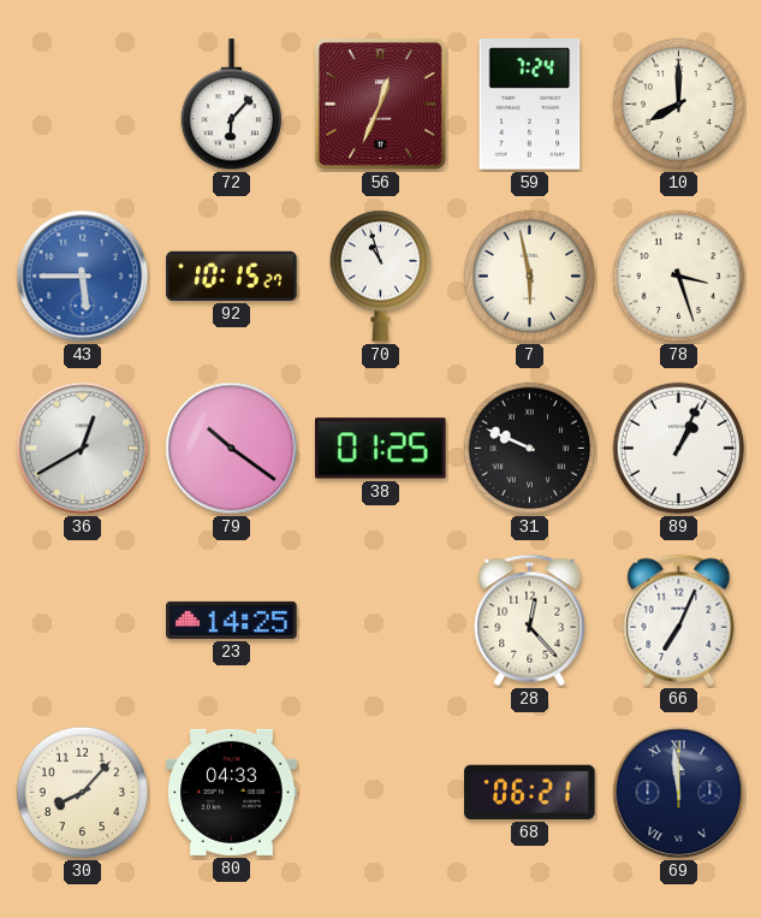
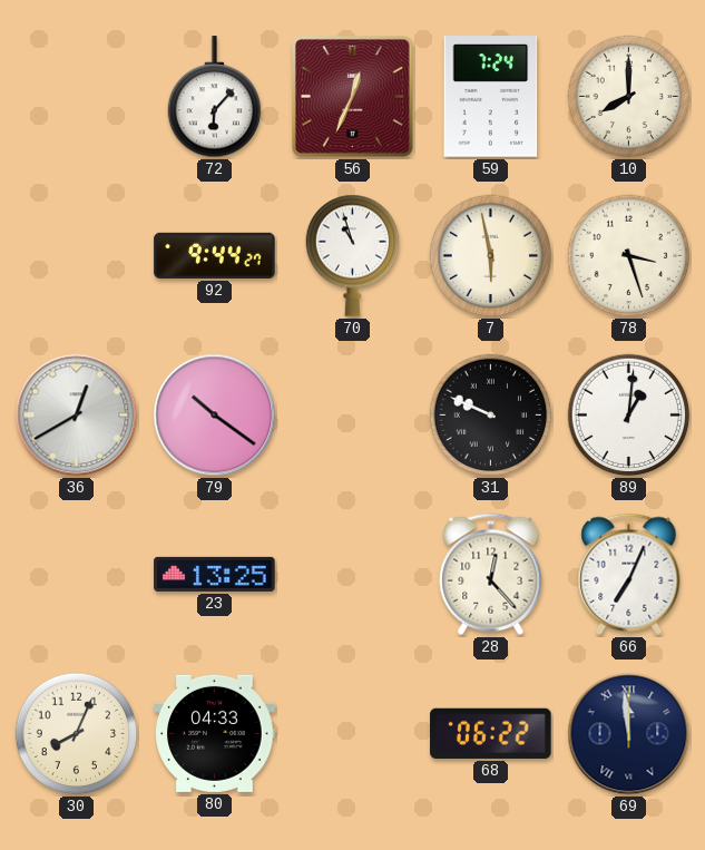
43: 5:45 -> none
92: 10:15 -> 9:44
38: 01:25 -> none
89: 1:04 -> 1:01
23: 14:25 -> 13:25
30: 8:07 -> 8:04
68: 06:21 -> 06:22
